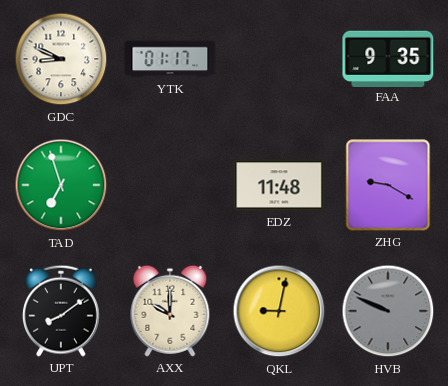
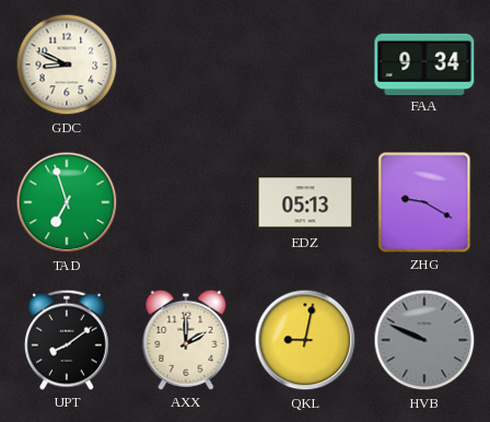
YTK: 01:17 -> none
FAA: 9:35 -> 9:34
EDZ: 11:48 -> 05:13
AXX: 10:00 -> 2:00
